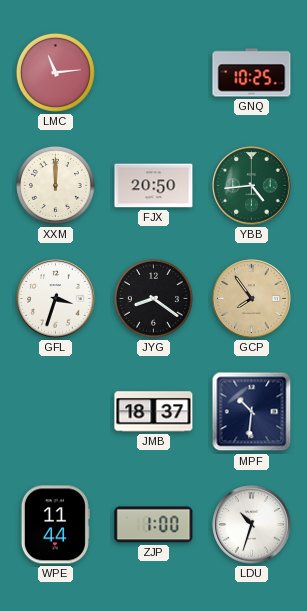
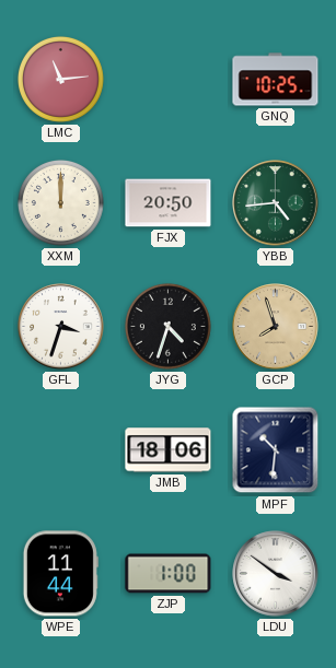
JYG: 8:21 -> 4:33
GCP: 7:54 -> 7:57
JMB: 18:37 -> 18:06
LDU: 10:33 -> 3:51
